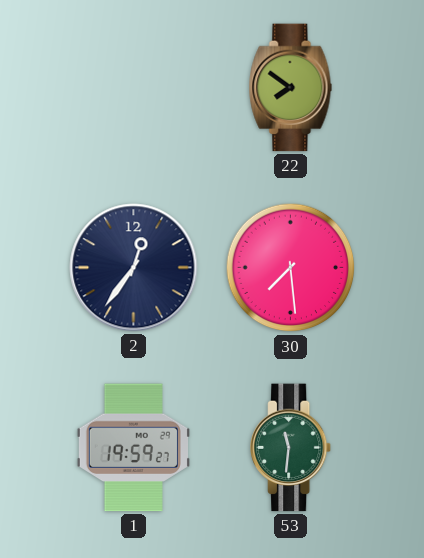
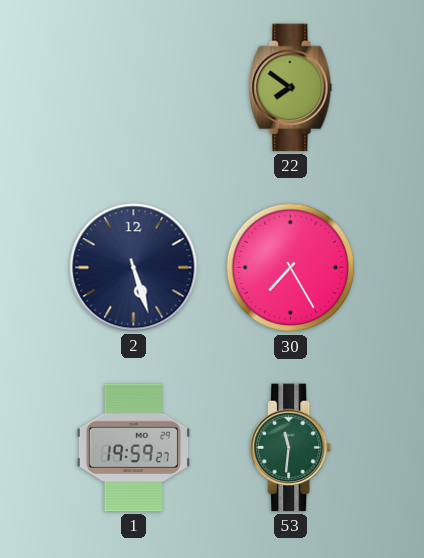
2: 12:36 -> 5:27
30: 7:29 -> 7:25
